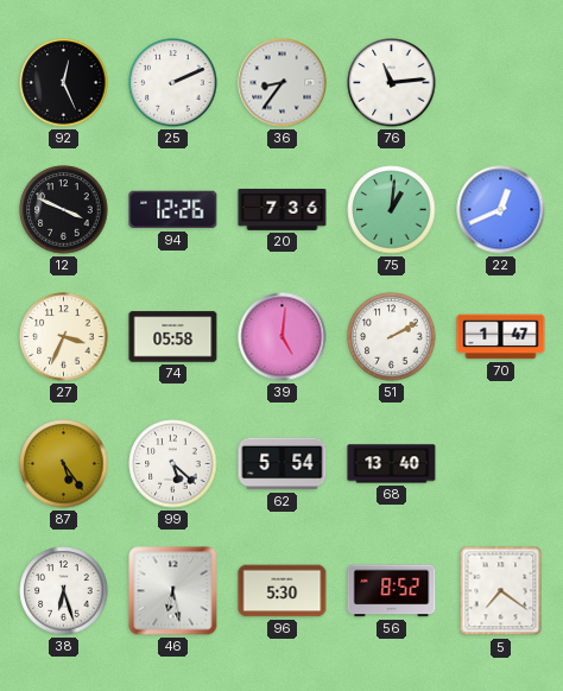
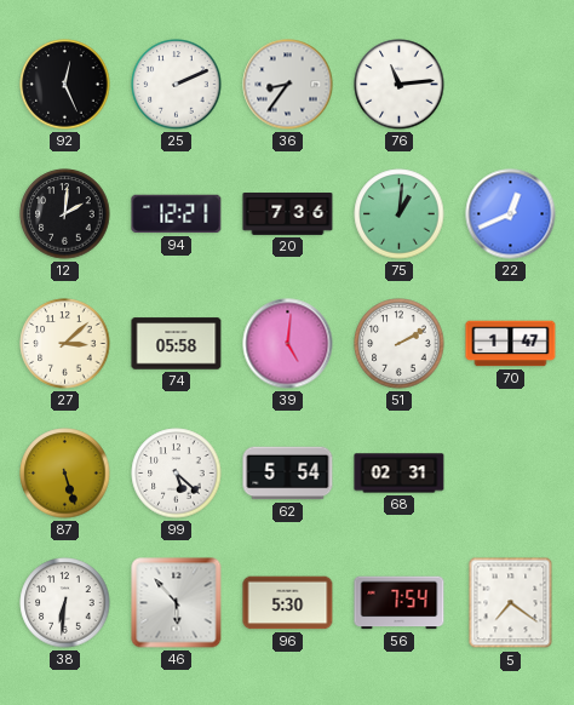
12: 3:49 -> 2:01
94: 12:26 -> 12:21
27: 3:34 -> 3:08
87: 5:24 -> 5:27
68: 13:40 -> 02:31
38: 6:27 -> 6:31
46: 6:28 -> 5:53
56: 8:52 -> 7:54
